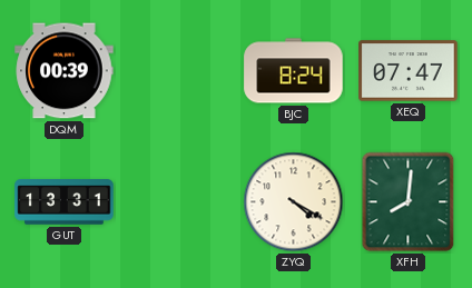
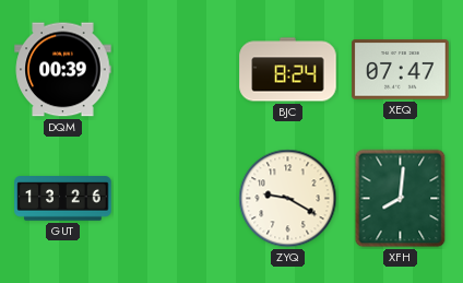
GUT: 13:31 -> 13:26
ZYQ: 4:20 -> 9:20
